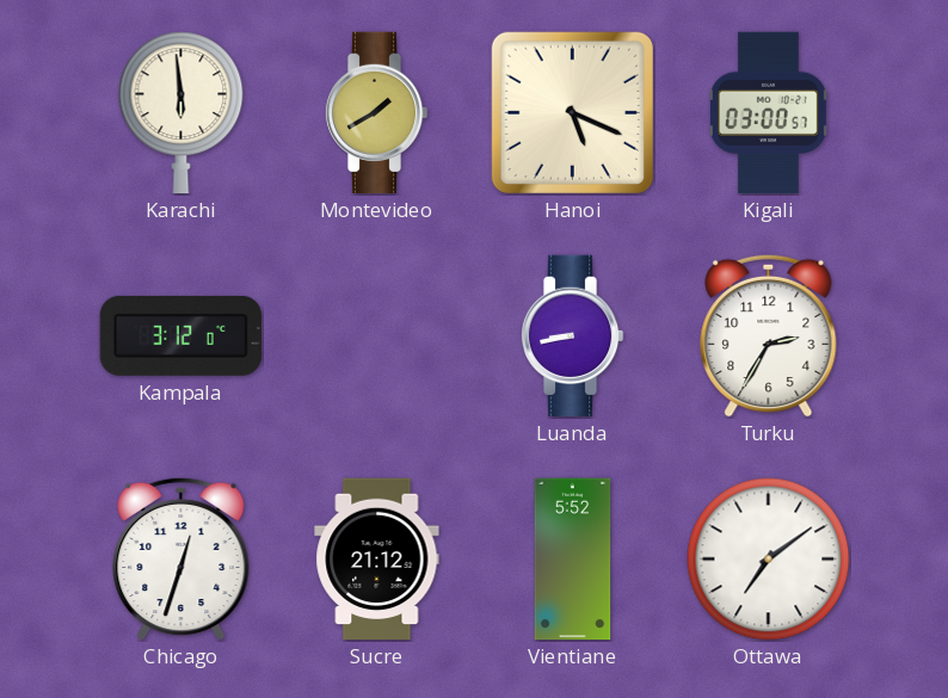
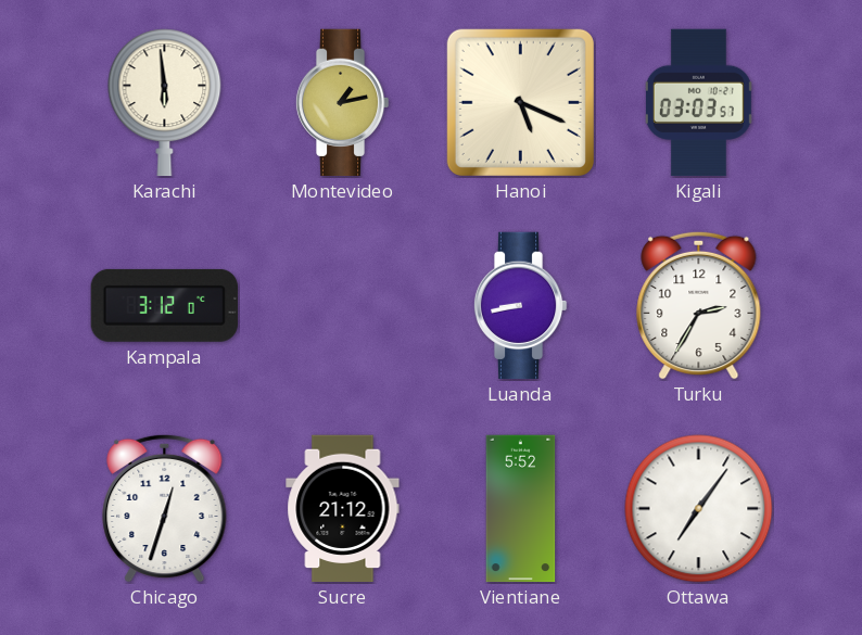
Montevideo: 1:40 -> 1:13
Kigali: 03:00 -> 03:03
Ottawa: 7:09 -> 7:06
